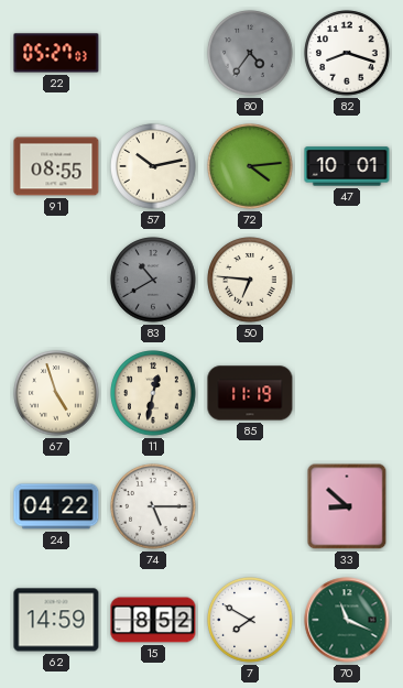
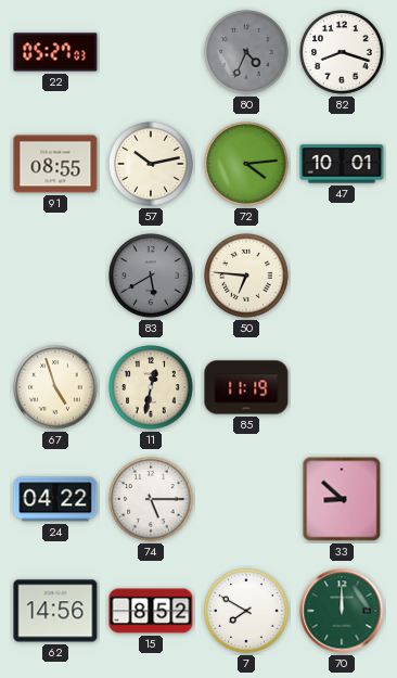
80: 4:36 -> 4:34
83: 10:40 -> 5:40
62: 14:59 -> 14:56
70: 11:19 -> 12:00
